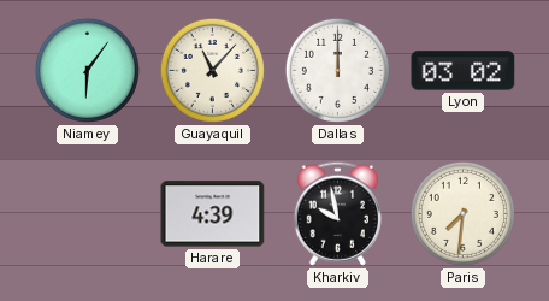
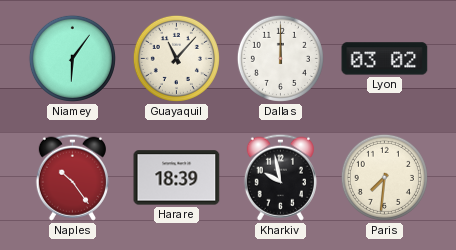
Naples: none -> 10:24
Harare: 4:39 -> 18:39
